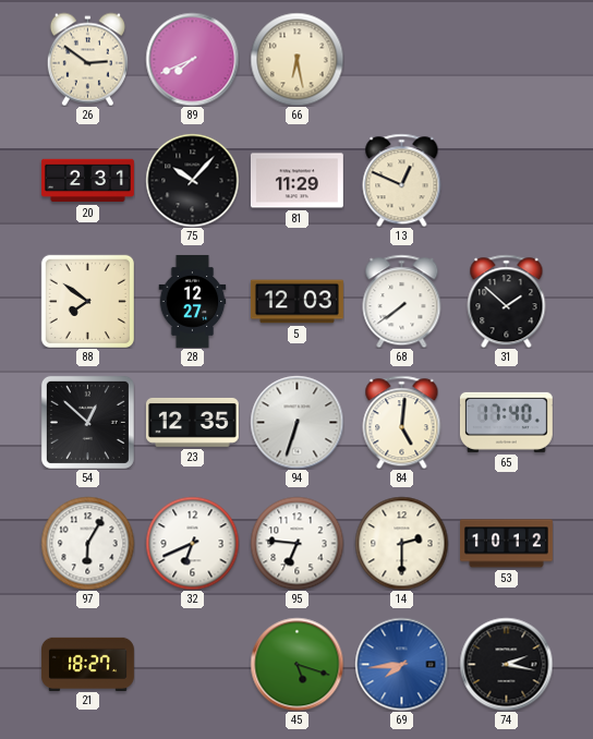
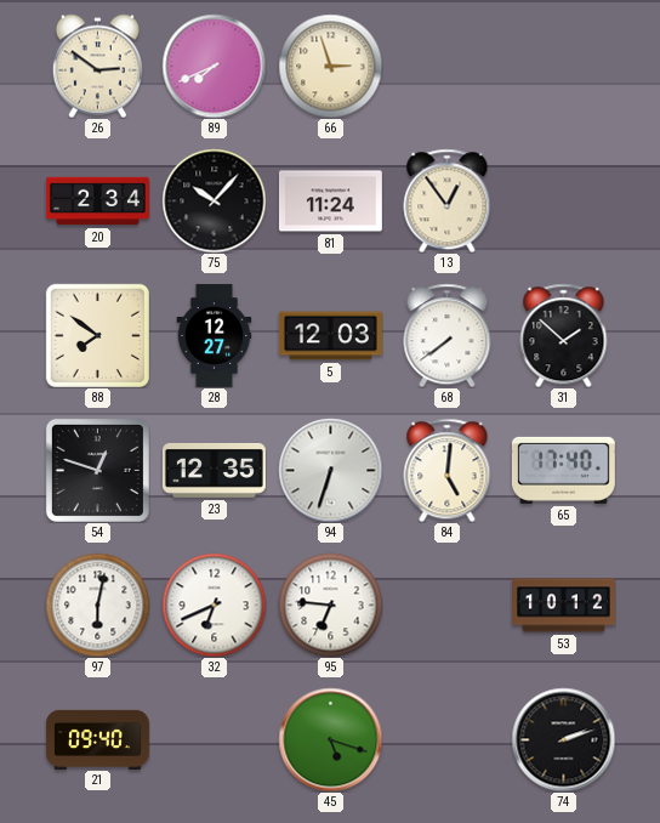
66: 6:28 -> 2:57
20: 2:31 -> 2:34
81: 11:29 -> 11:24
13: 12:49 -> 12:54
54: 12:52 -> 12:48
97: 6:05 -> 6:02
14: 2:30 -> none
21: 18:27 -> 09:40
69: 7:44 -> none
74: 2:17 -> 2:12
